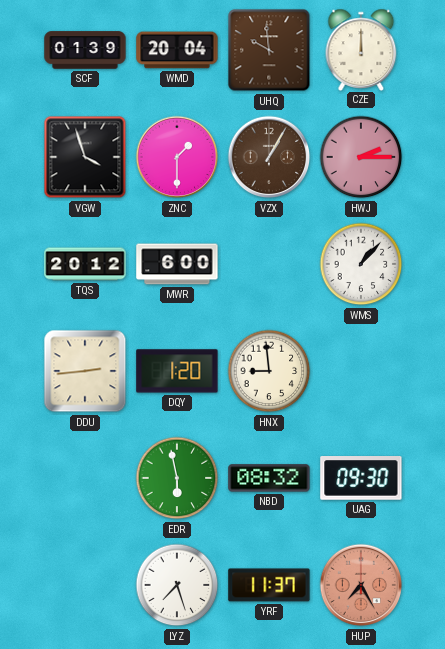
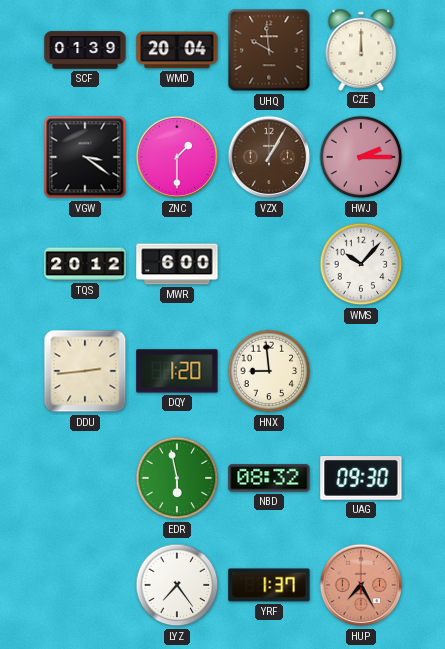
VGW: 3:57 -> 3:21
WMS: 1:07 -> 10:07
LYZ: 7:27 -> 7:24
YRF: 11:37 -> 1:37
